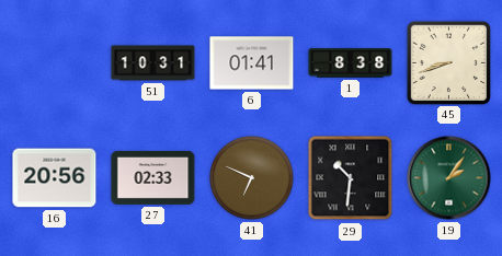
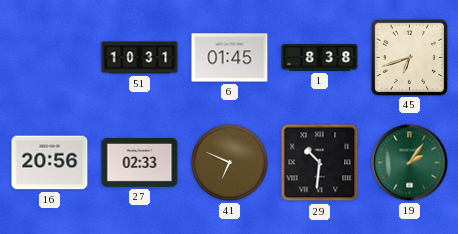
6: 01:41 -> 01:45
45: 8:42 -> 6:42
